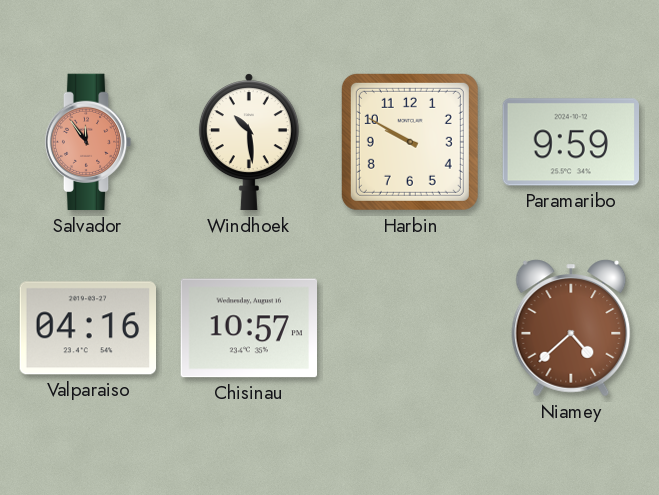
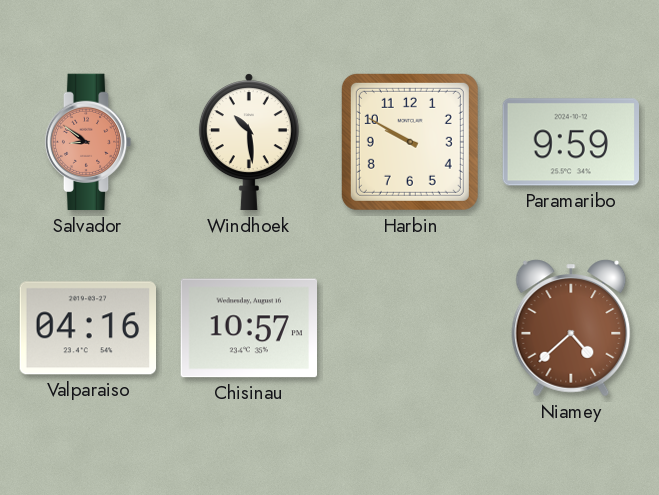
Salvador: 11:54 -> 8:51
